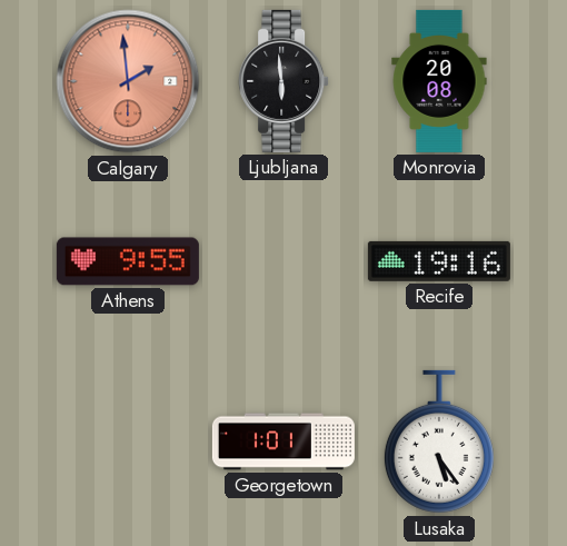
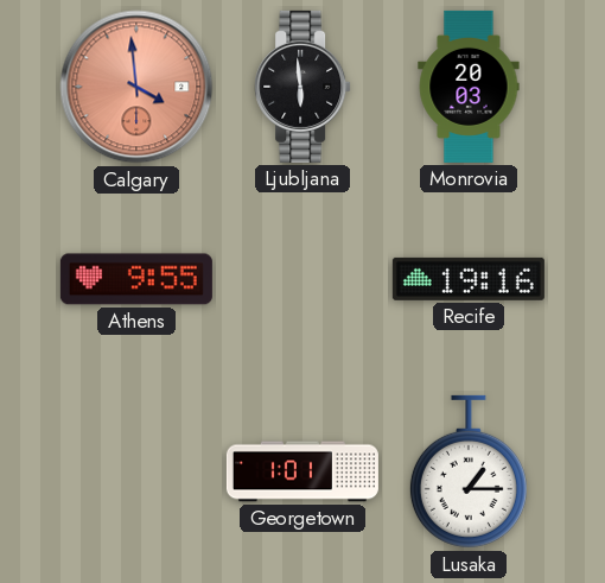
Calgary: 1:59 -> 3:59
Monrovia: 20:08 -> 20:03
Lusaka: 5:24 -> 1:15
